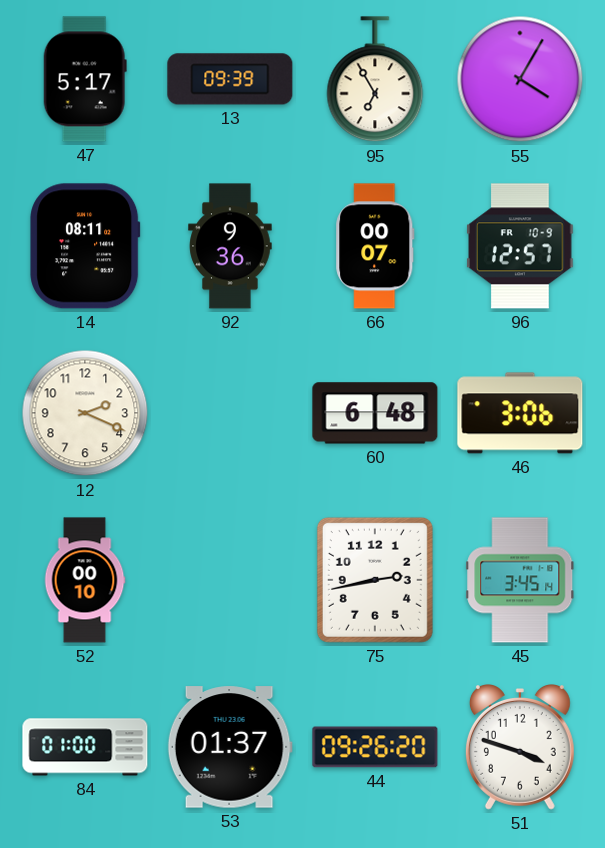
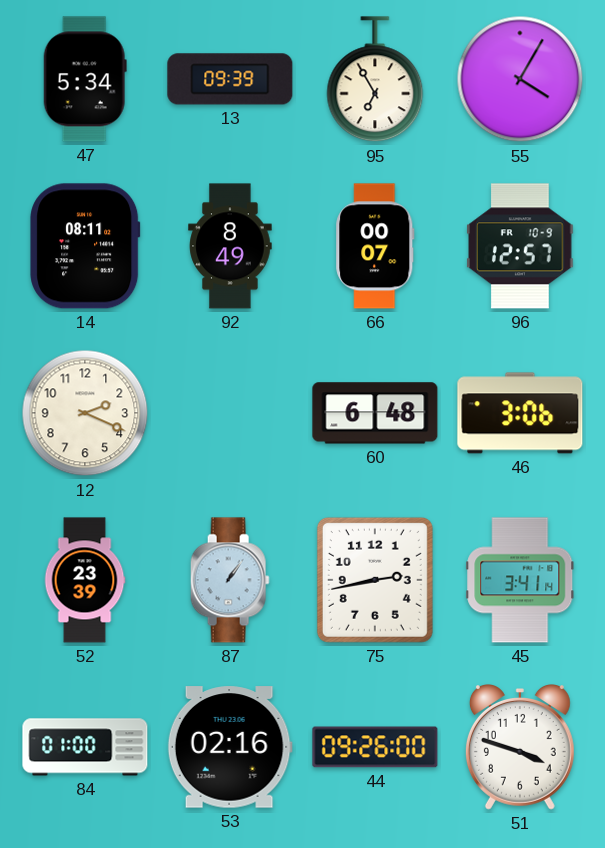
47: 5:17 -> 5:34
92: 9:36 -> 8:49
52: 00:10 -> 23:39
87: none -> 1:06
45: 3:45 -> 3:41
53: 01:37 -> 02:16
44: 09:26:20 -> 09:26:00
